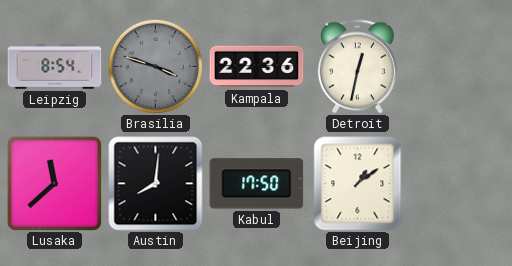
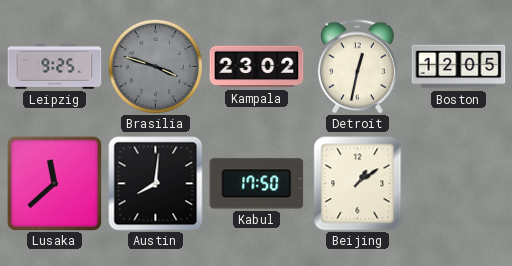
Leipzig: 8:54 -> 9:25
Kampala: 22:36 -> 23:02
Boston: none -> 12:05
